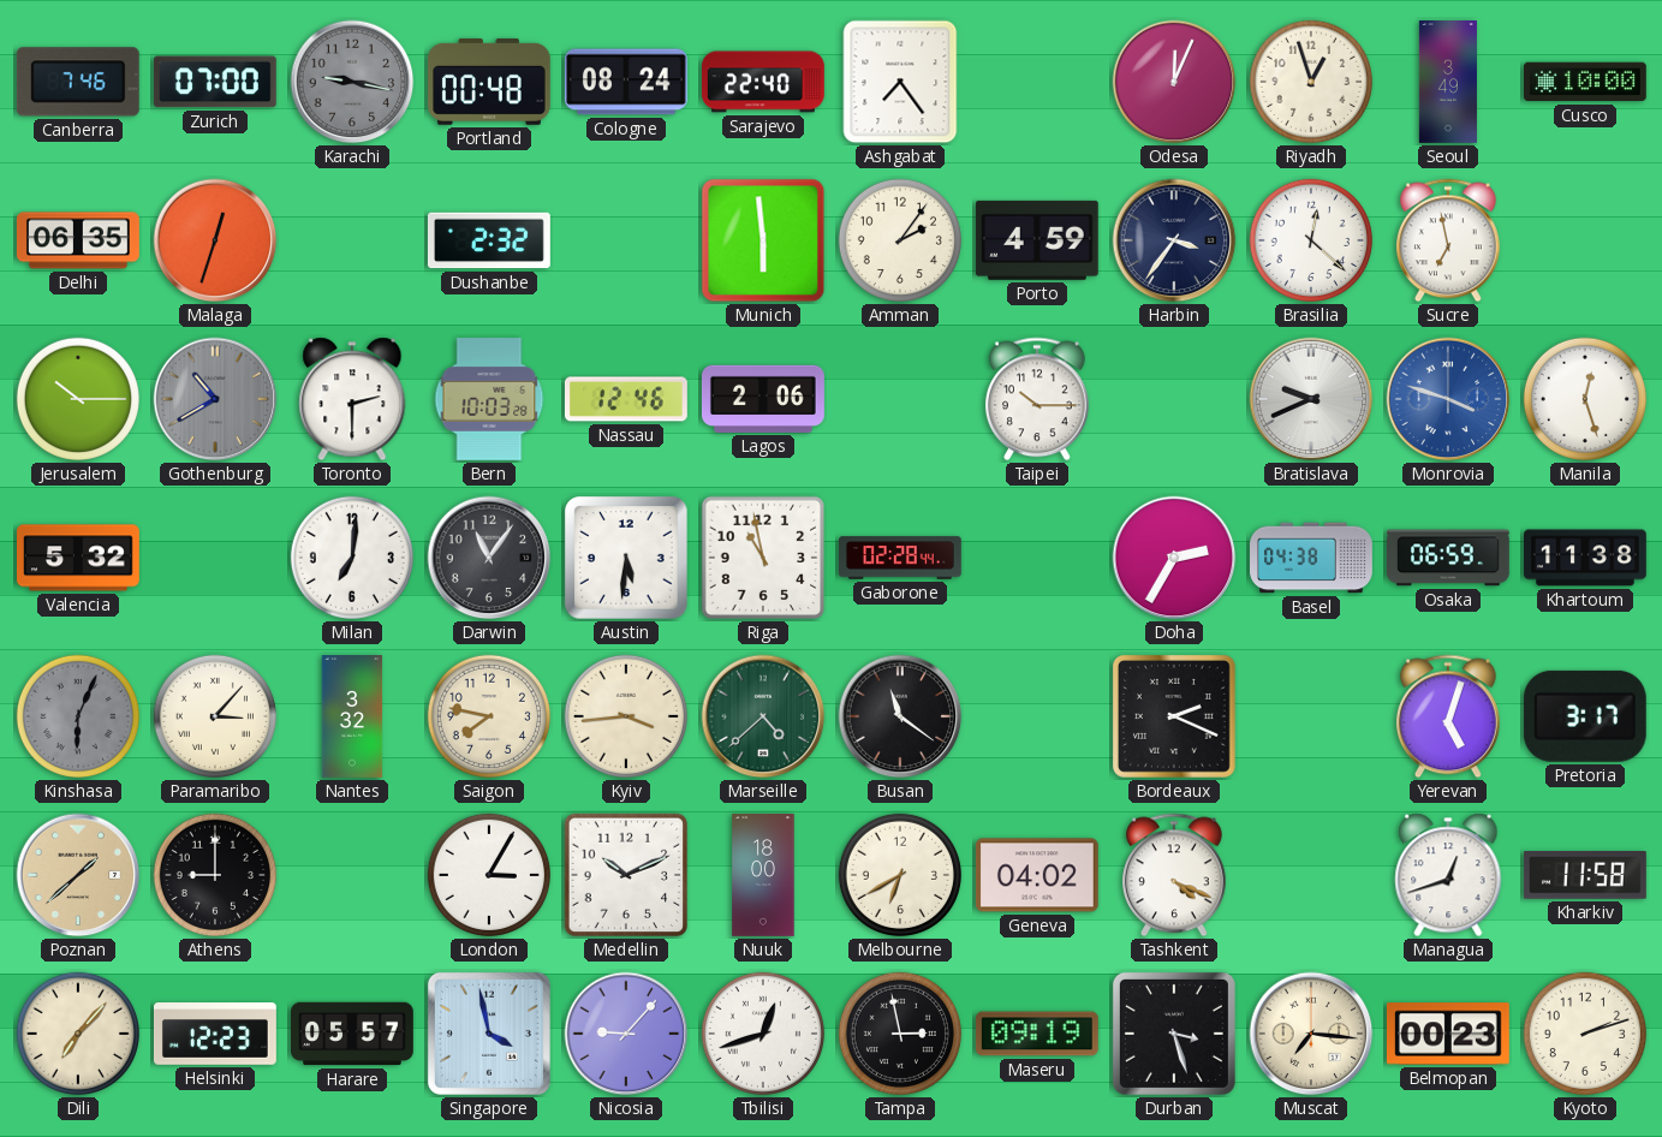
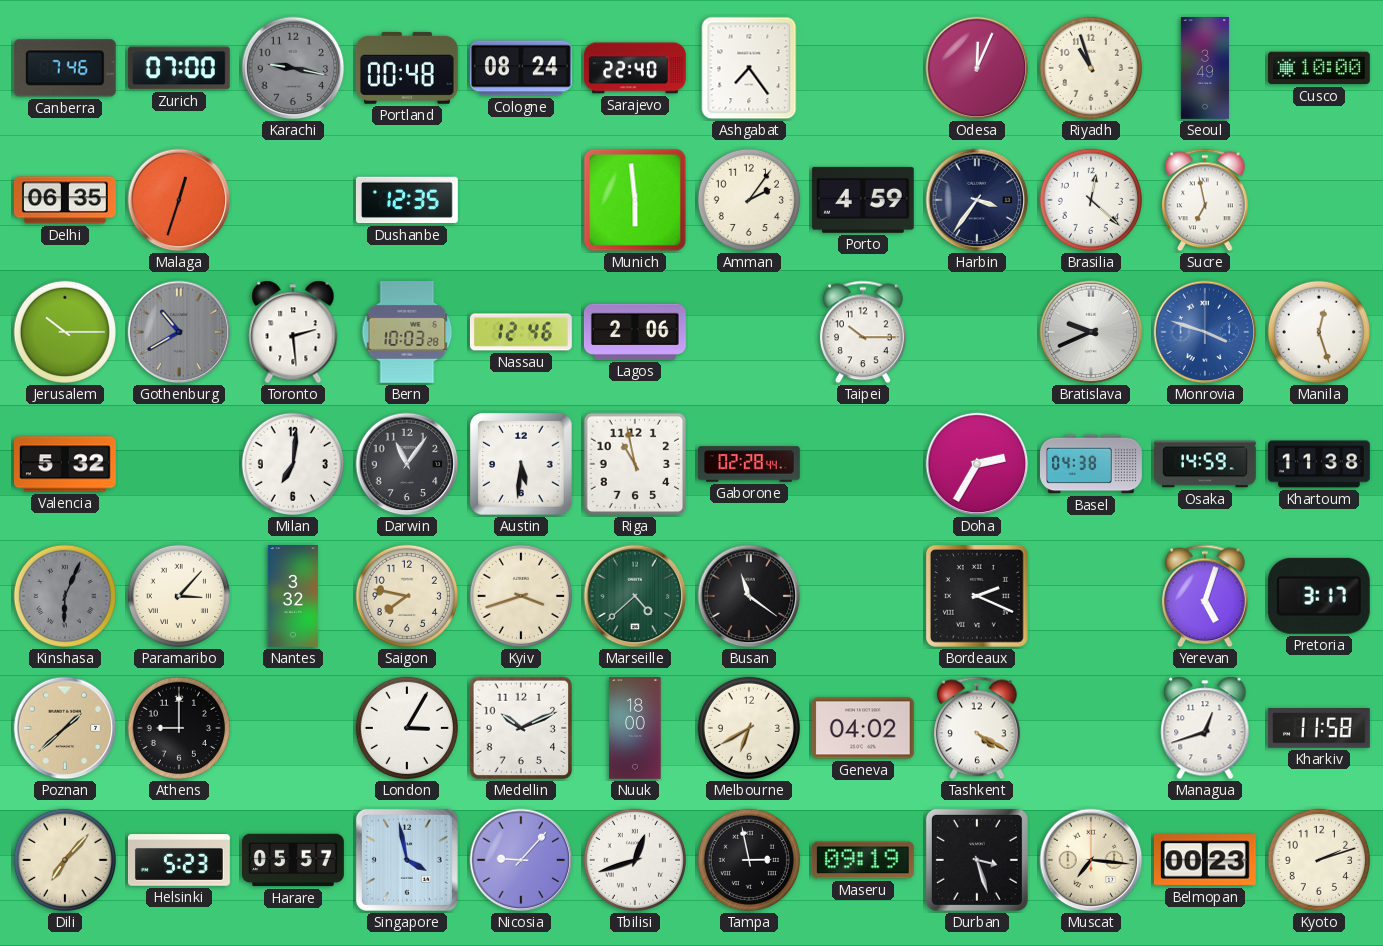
Riyadh: 12:57 -> 10:57
Dushanbe: 2:32 -> 12:35
Toronto: 2:30 -> 2:29
Osaka: 06:59 -> 14:59
Kyiv: 3:44 -> 3:42
Tashkent: 4:19 -> 4:20
Helsinki: 12:23 -> 5:23
